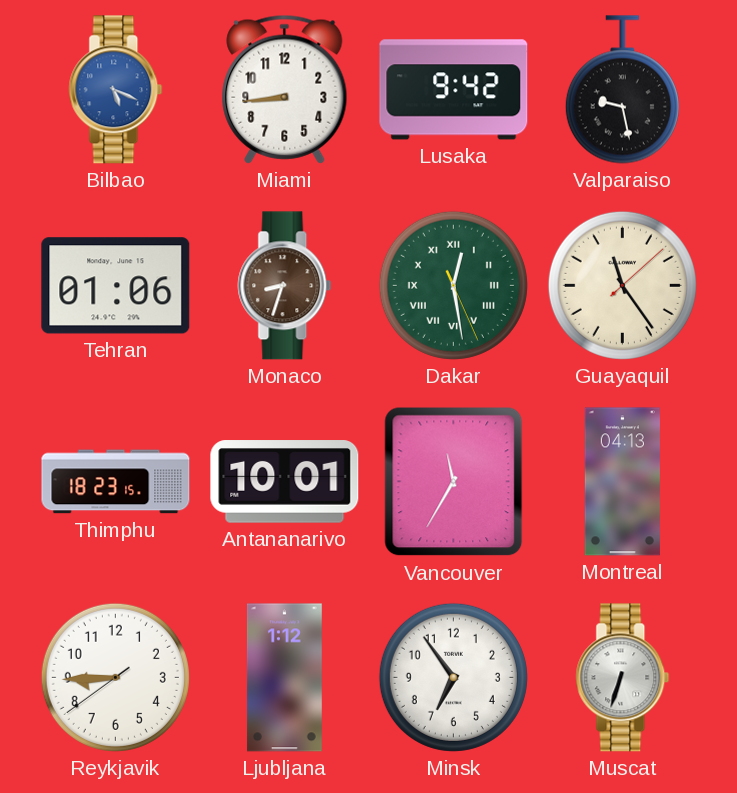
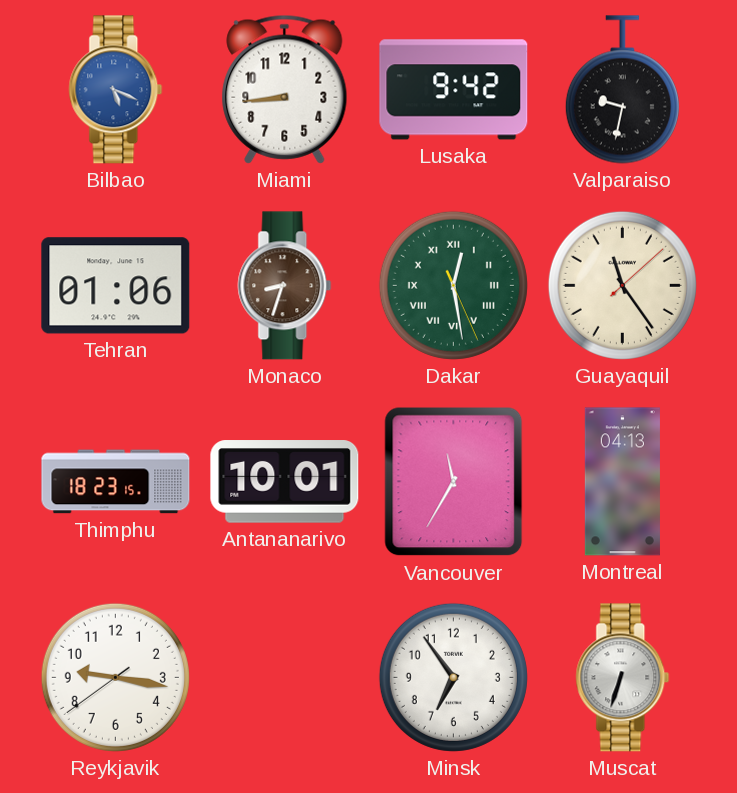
Valparaiso: 9:28 -> 9:32
Reykjavik: 8:44 -> 9:16
Ljubljana: 1:12 -> none
